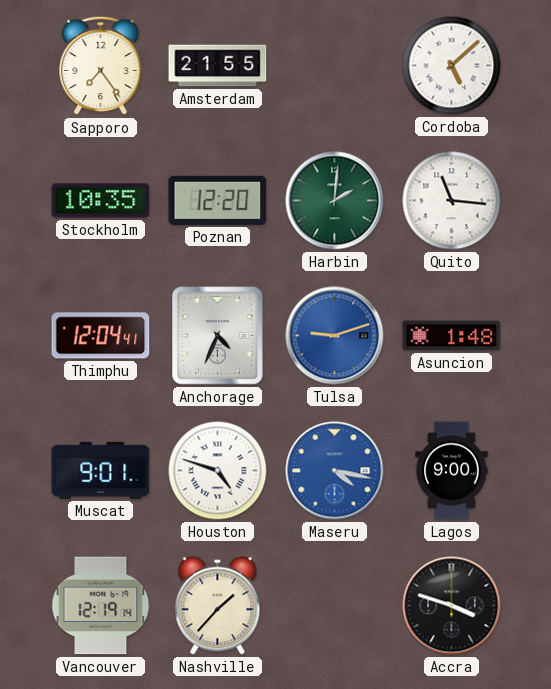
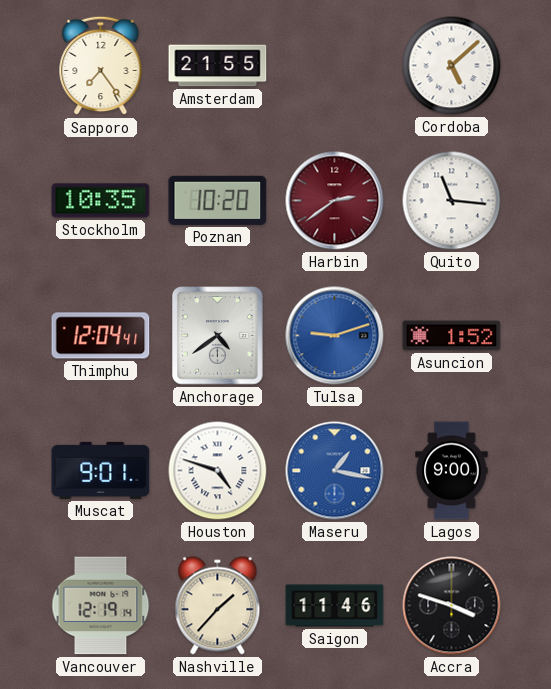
Poznan: 12:20 -> 10:20
Harbin: 2:01 -> 2:39
Harbin dial: green -> burgundy
Anchorage: 4:34 -> 4:39
Asuncion: 1:48 -> 1:52
Maseru: 4:17 -> 1:17
Saigon: none -> 11:46
